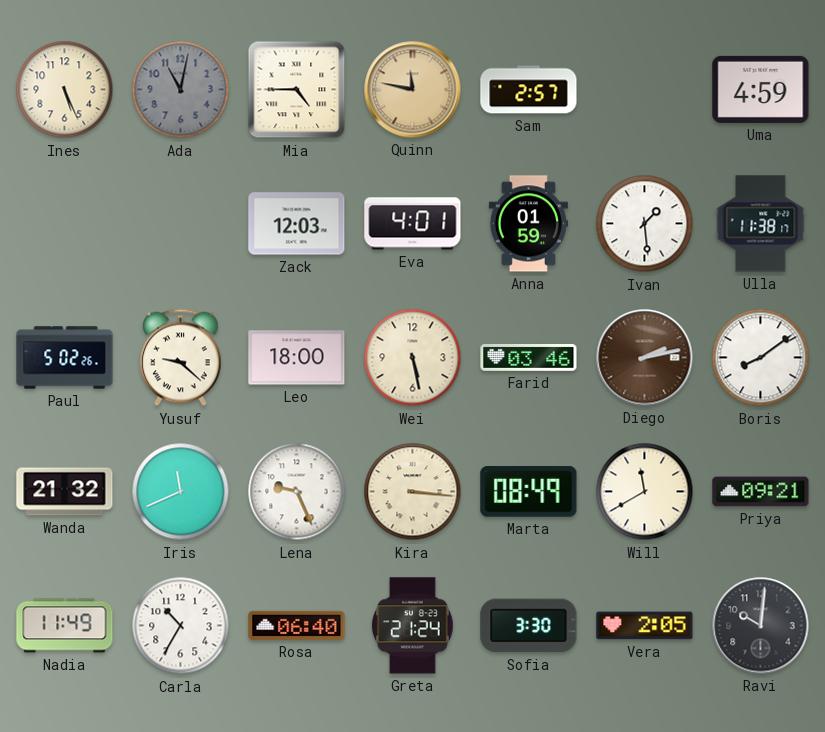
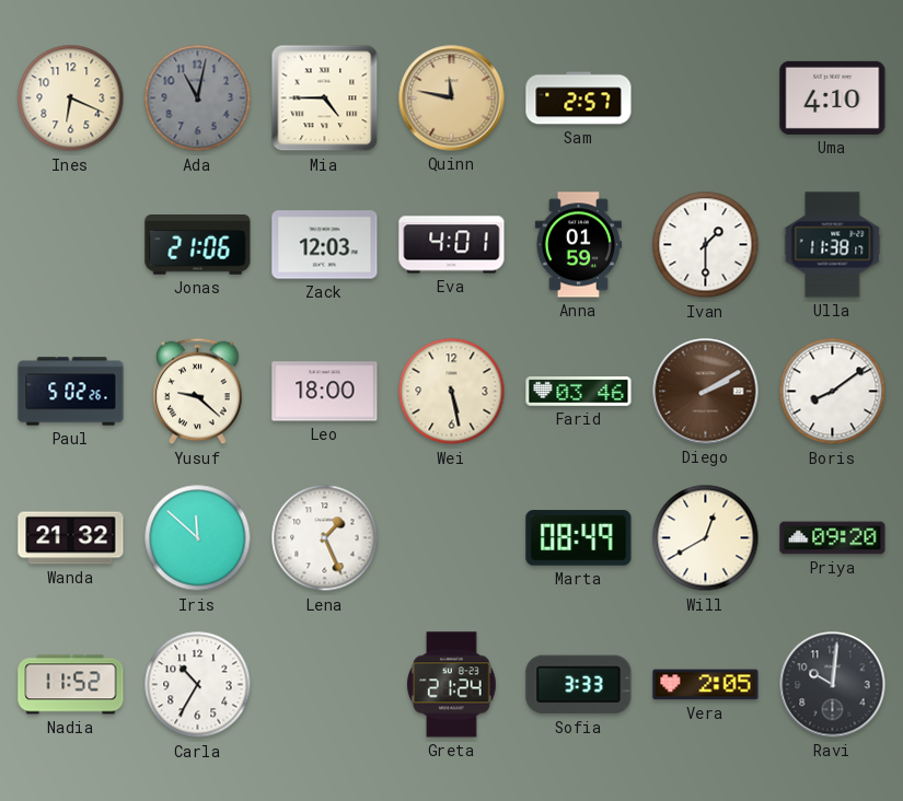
Ines: 5:26 -> 6:19
Uma: 4:59 -> 4:10
Jonas: none -> 21:06
Ivan: 1:29 -> 1:30
Diego: 2:13 -> 2:10
Iris: 11:41 -> 11:52
Lena: 9:26 -> 1:26
Kira: 3:16 -> none
Will: 11:40 -> 12:40
Priya: 09:21 -> 09:20
Nadia: 11:49 -> 11:52
Rosa: 06:40 -> none
Sofia: 3:30 -> 3:33
